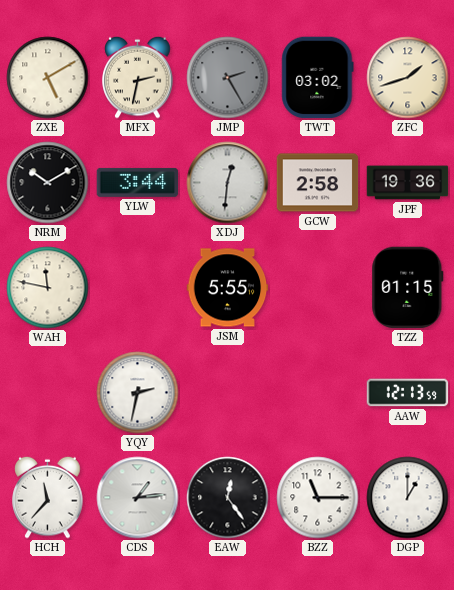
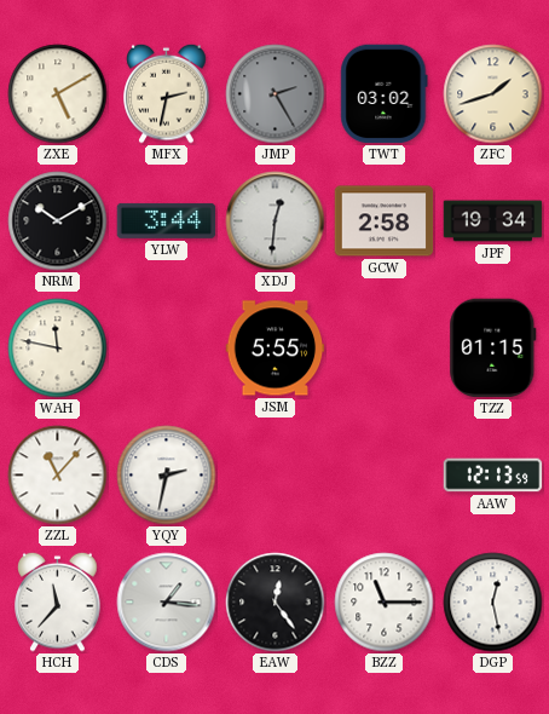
JPF: 19:36 -> 19:34
ZZL: none -> 11:07
CDS: 1:14 -> 1:16
DGP: 1:00 -> 12:28
